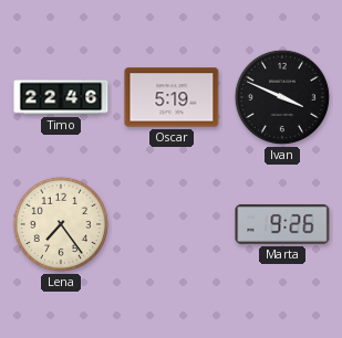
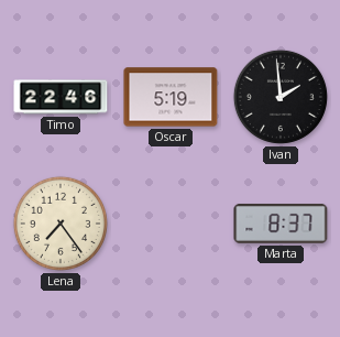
Ivan: 3:49 -> 1:59
Marta: 9:26 -> 8:37
